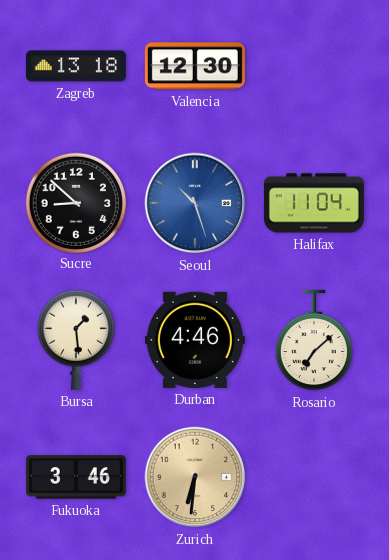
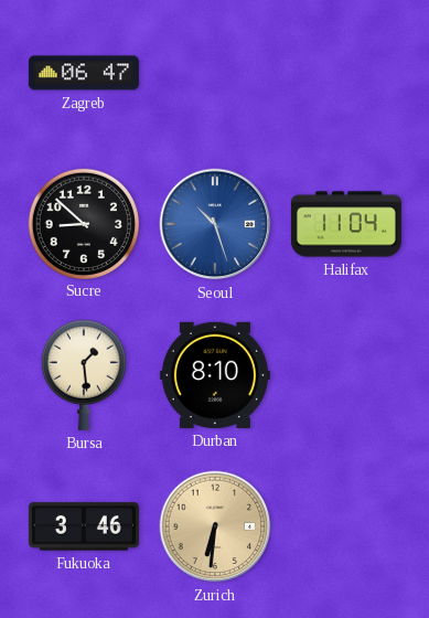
Zagreb: 13:18 -> 06:47
Valencia: 12:30 -> none
Durban: 4:46 -> 8:10
Rosario: 7:08 -> none
